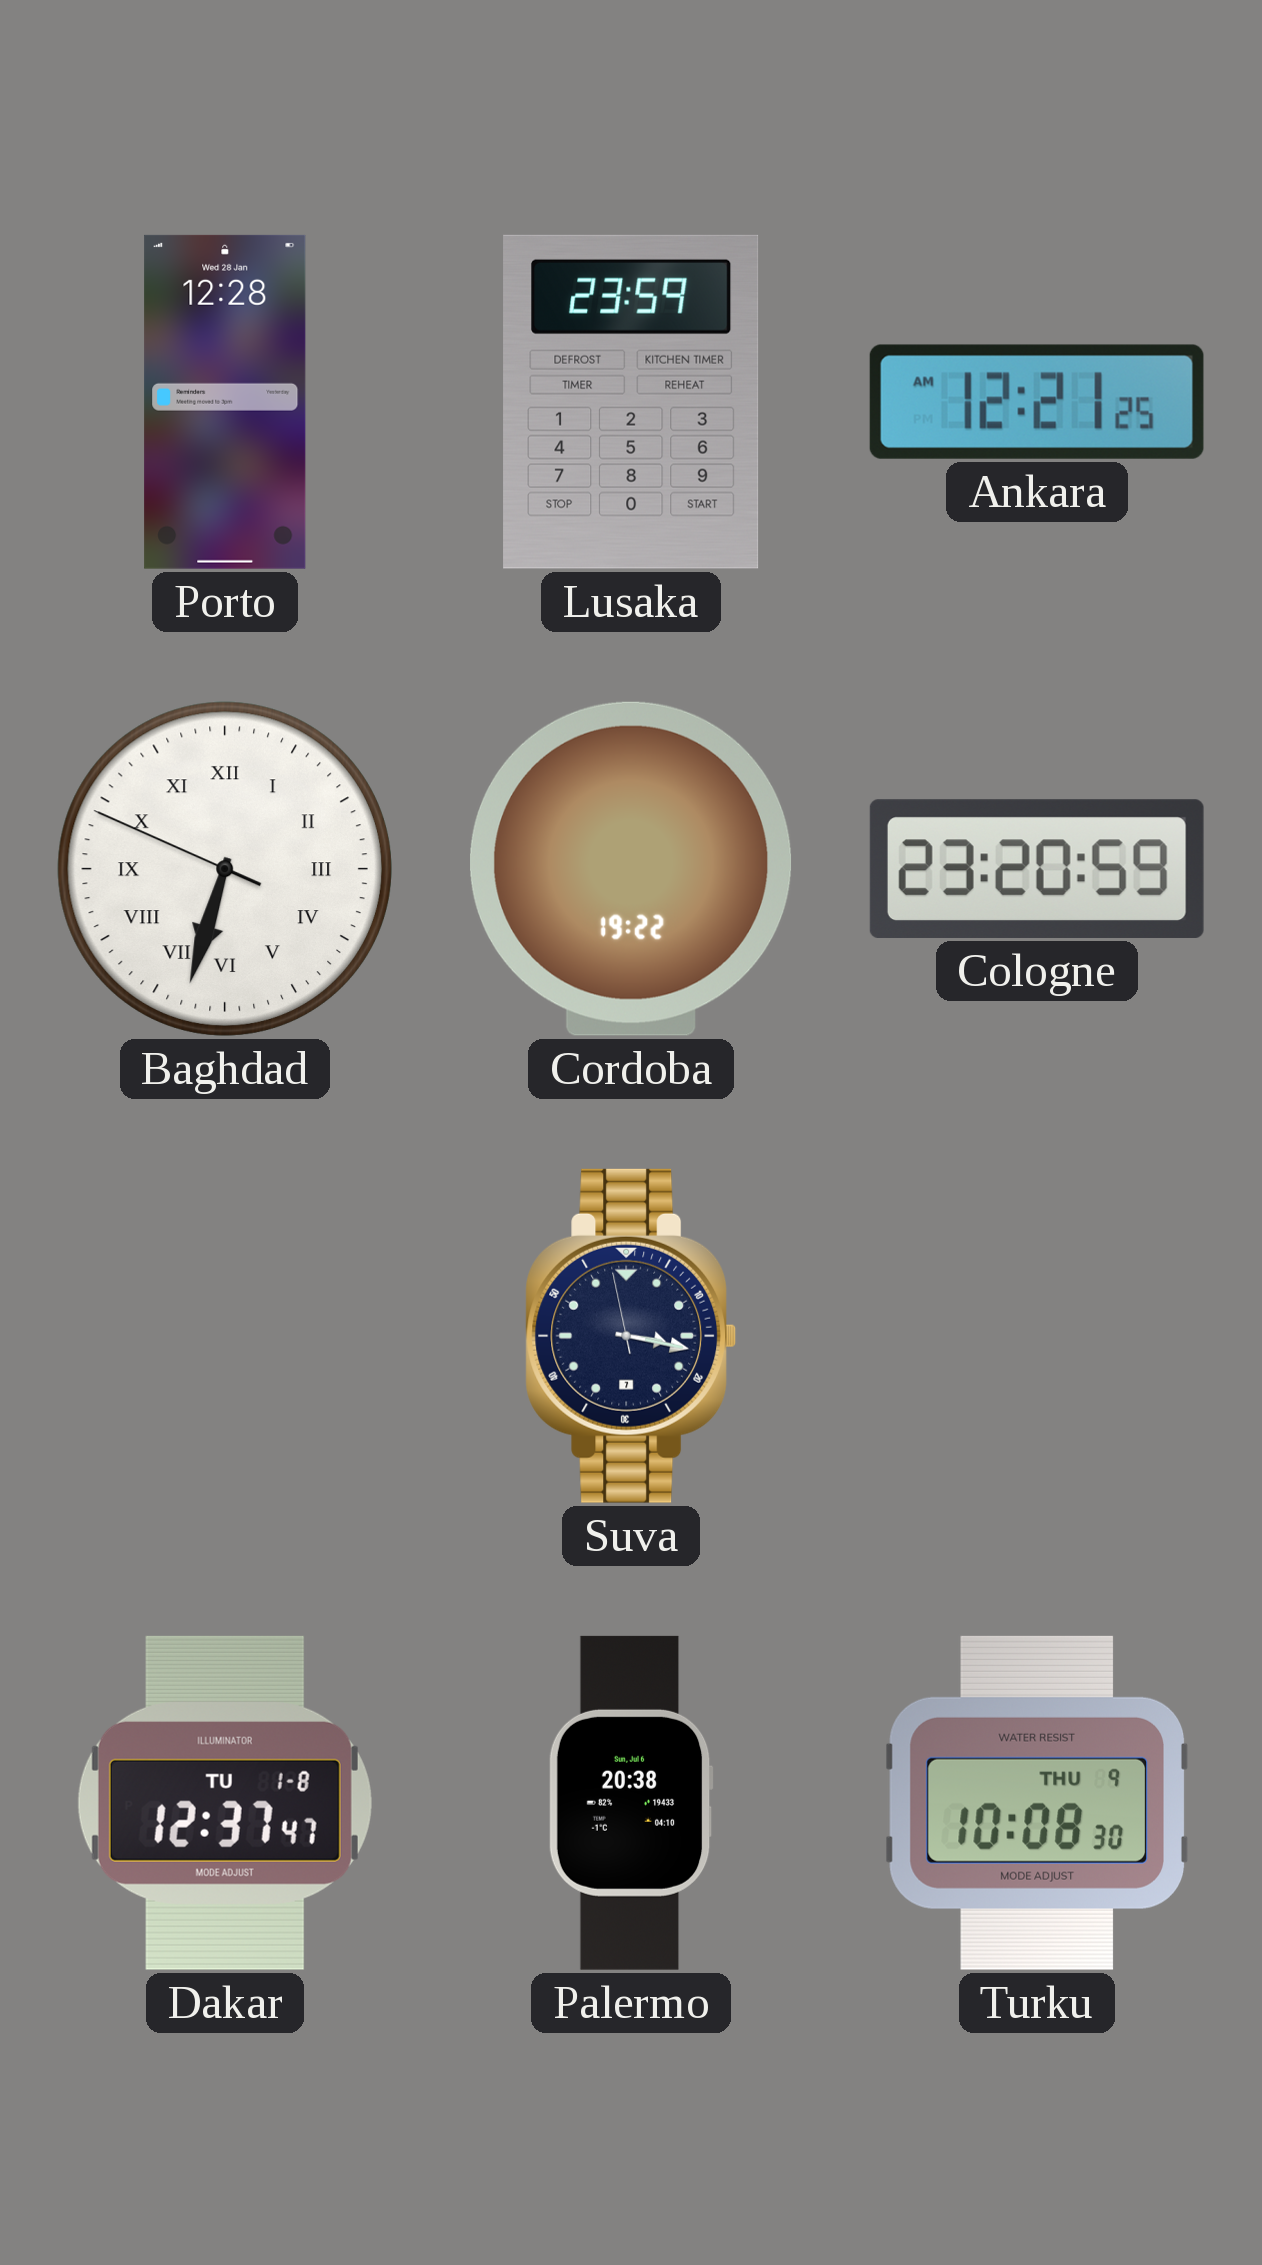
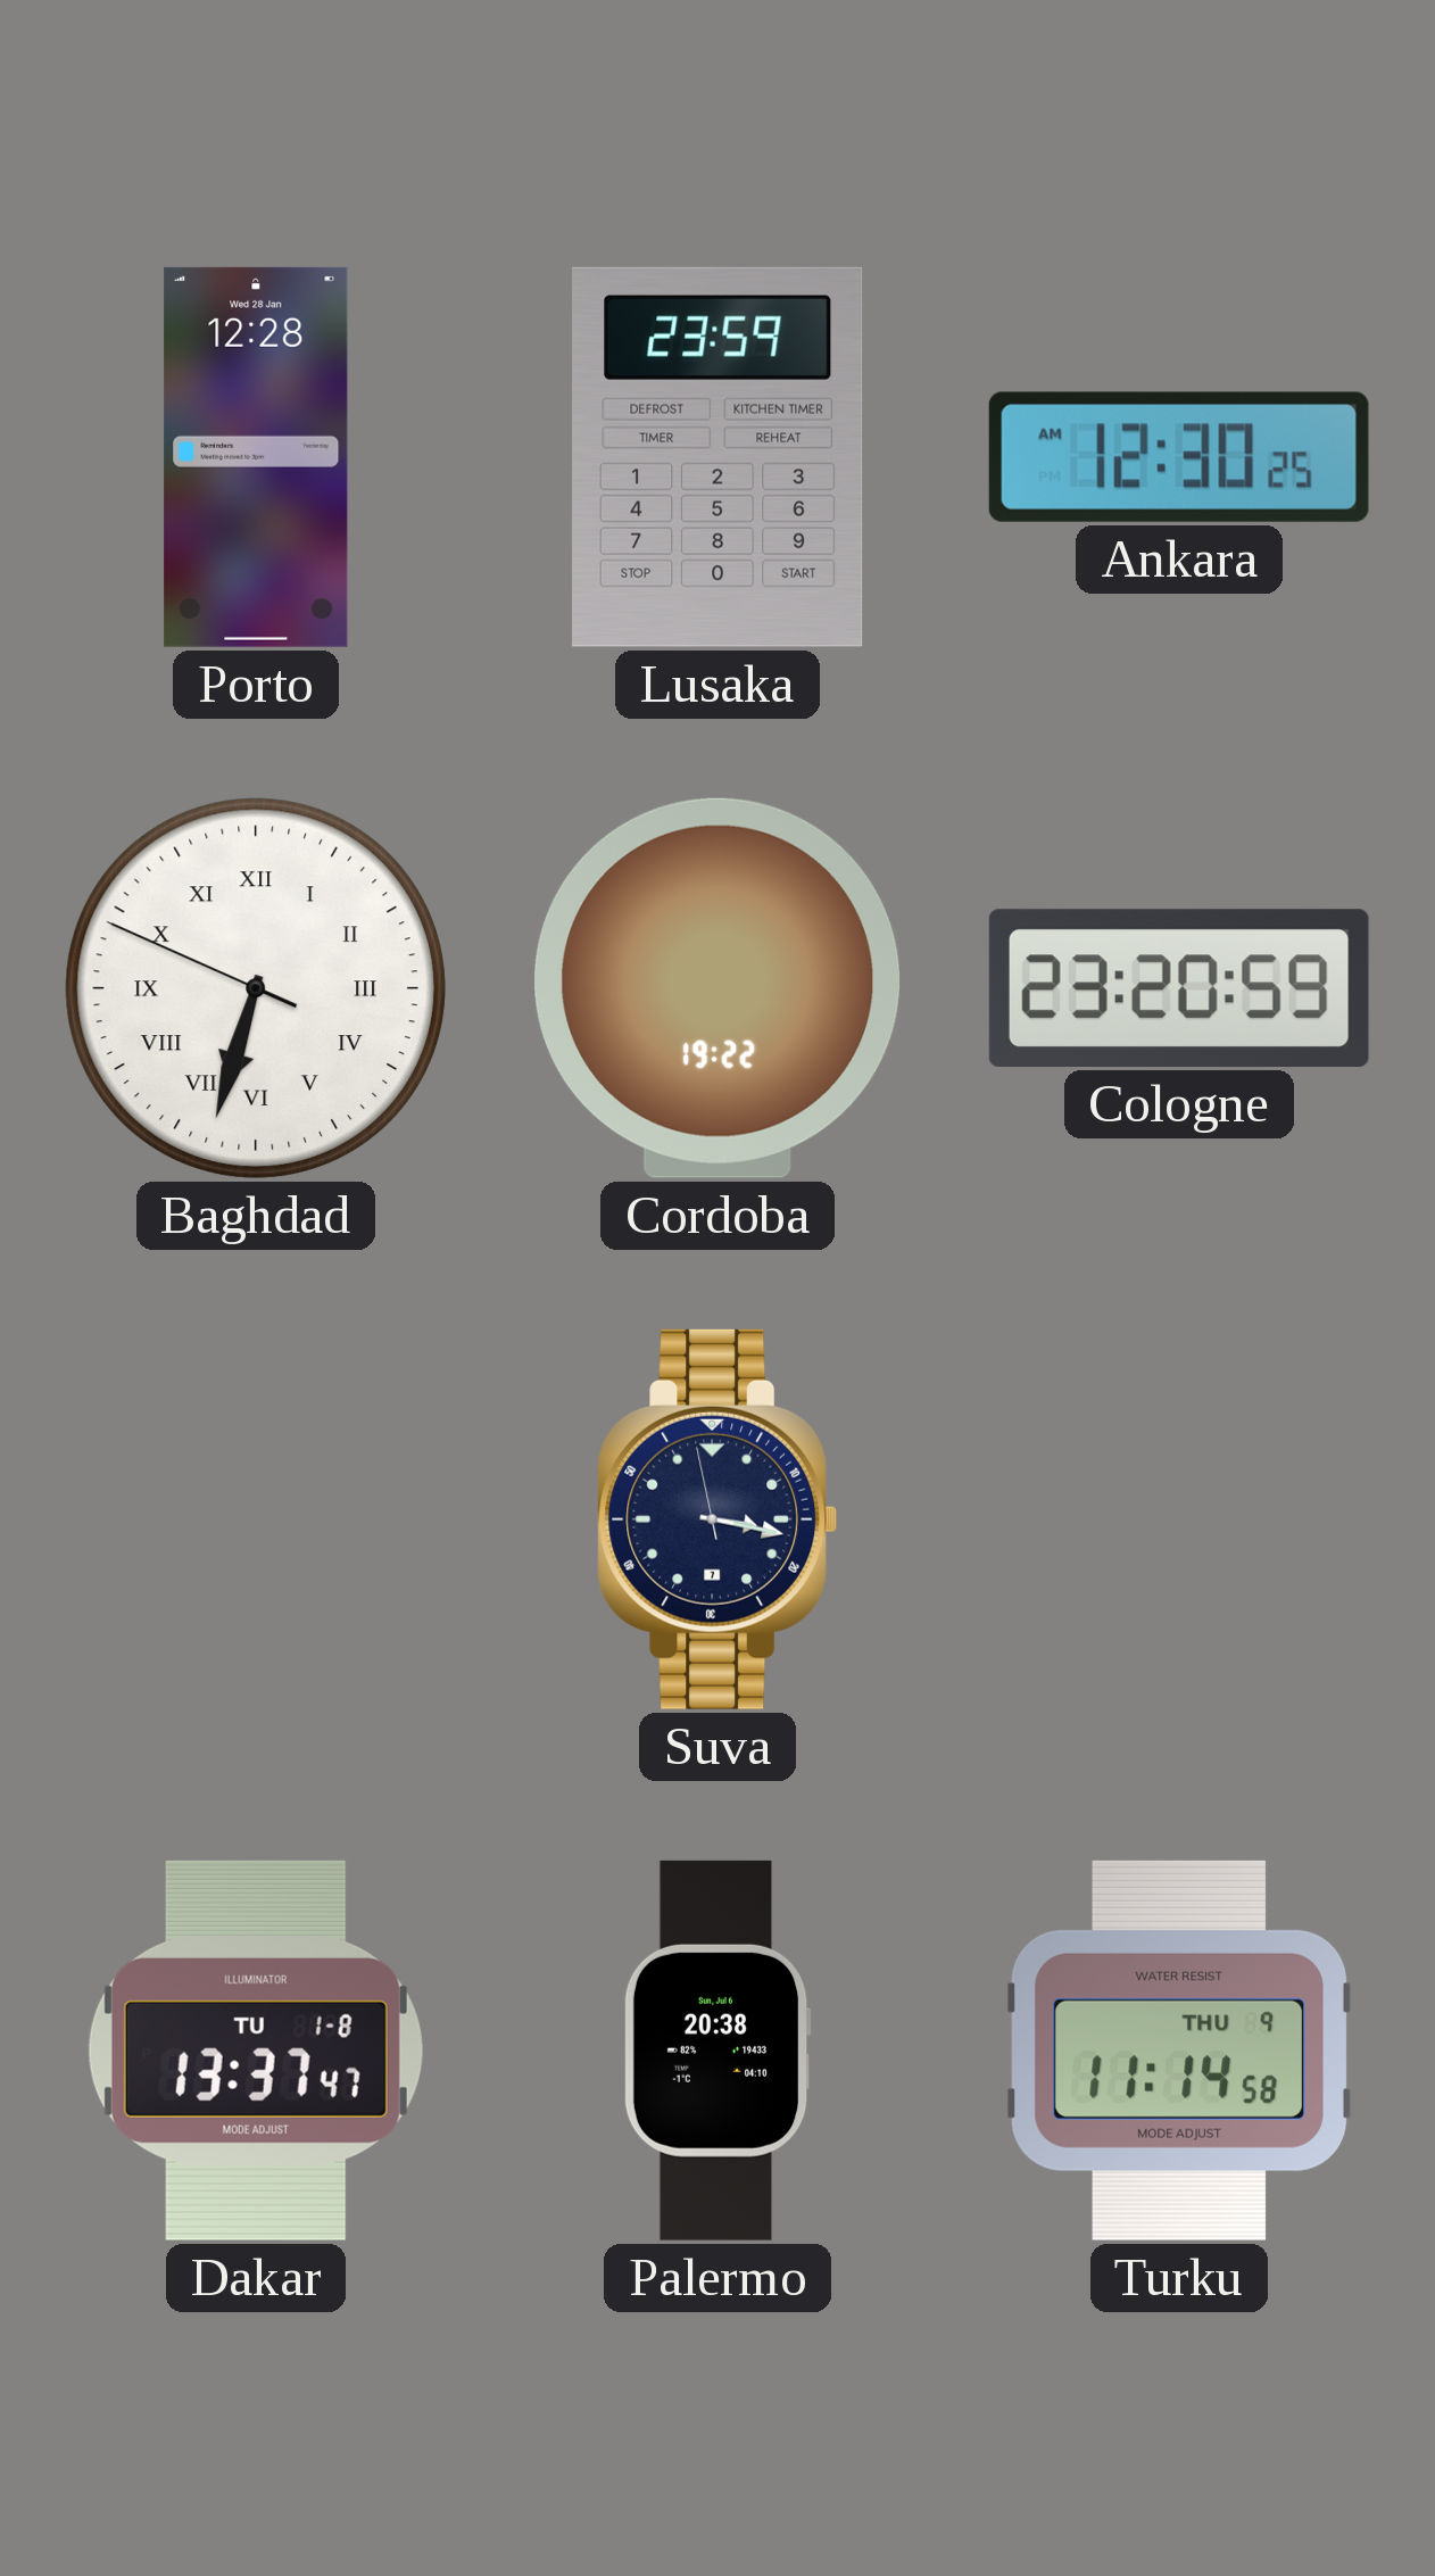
Ankara: 12:21 -> 12:30
Dakar: 12:37 -> 13:37
Turku: 10:08 -> 11:14
